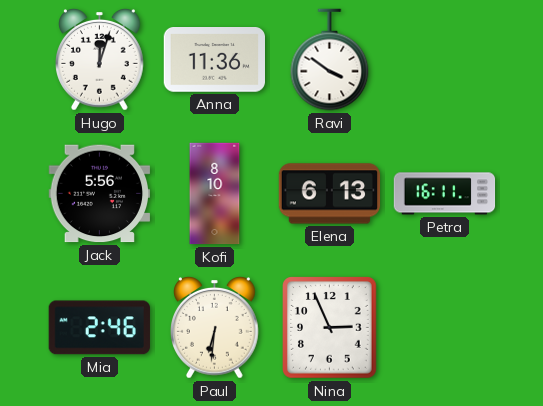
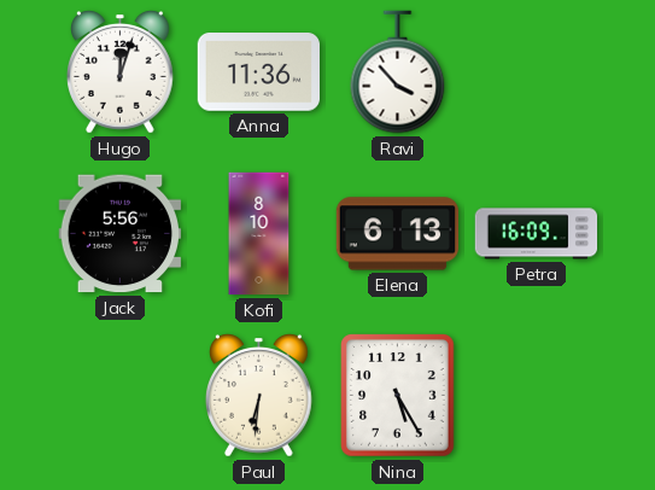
Ravi: 3:51 -> 3:53
Petra: 16:11 -> 16:09
Mia: 2:46 -> none
Nina: 2:56 -> 5:25
